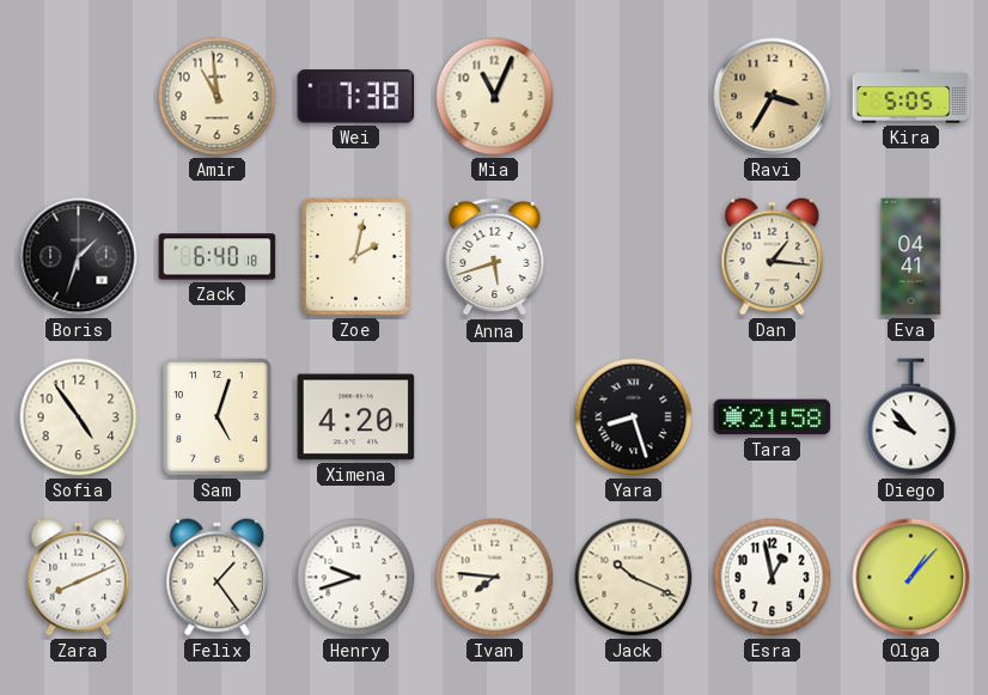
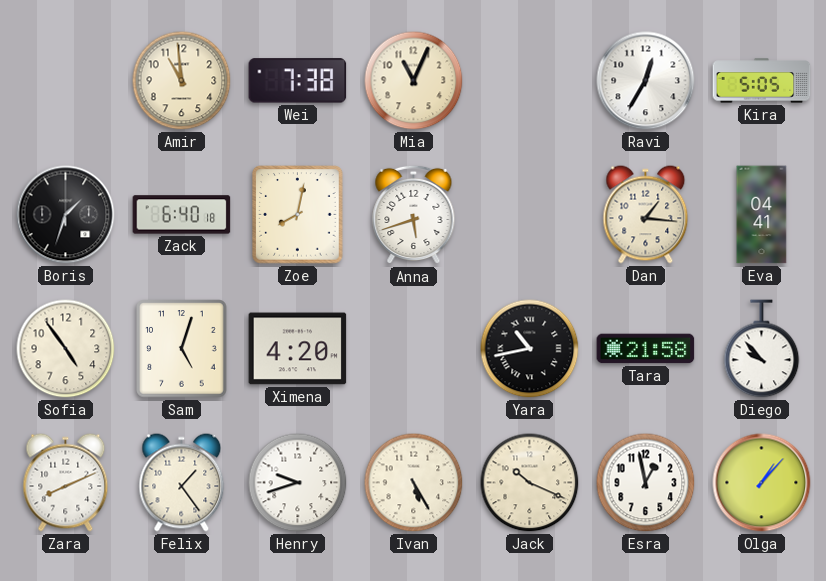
Ravi: 3:35 -> 12:35
Ravi dial: champagne -> white
Zoe: 2:02 -> 8:02
Yara: 8:27 -> 10:43
Ivan: 7:46 -> 5:25
